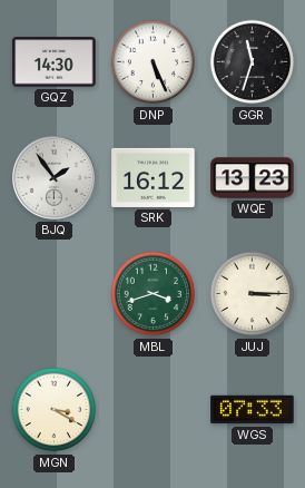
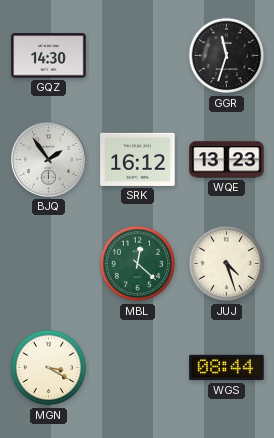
DNP: 5:26 -> none
MBL: 3:42 -> 12:22
JUJ: 3:15 -> 4:27
WGS: 07:33 -> 08:44
